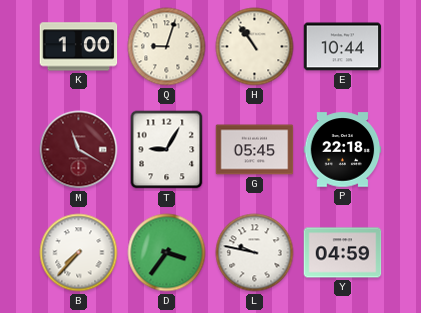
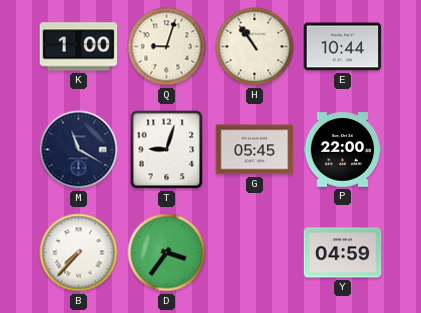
M dial: burgundy -> navy
T: 9:05 -> 9:03
P: 22:18 -> 22:00
L: 9:47 -> none
